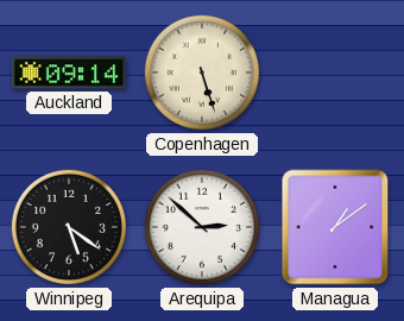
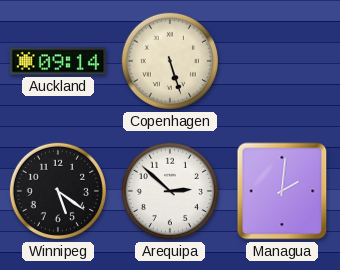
Managua: 1:09 -> 2:01
